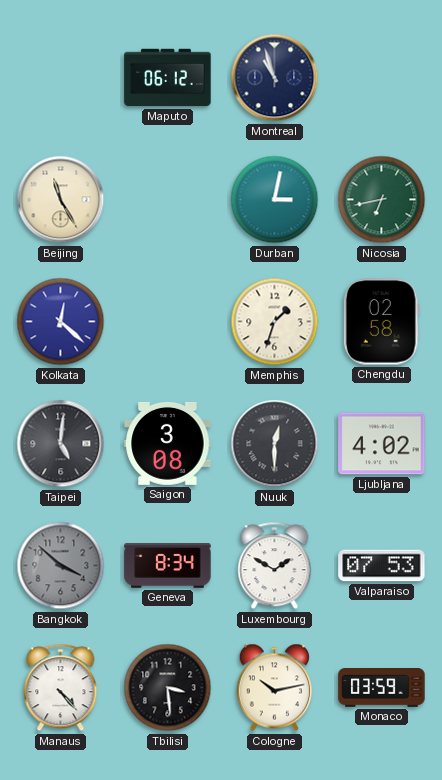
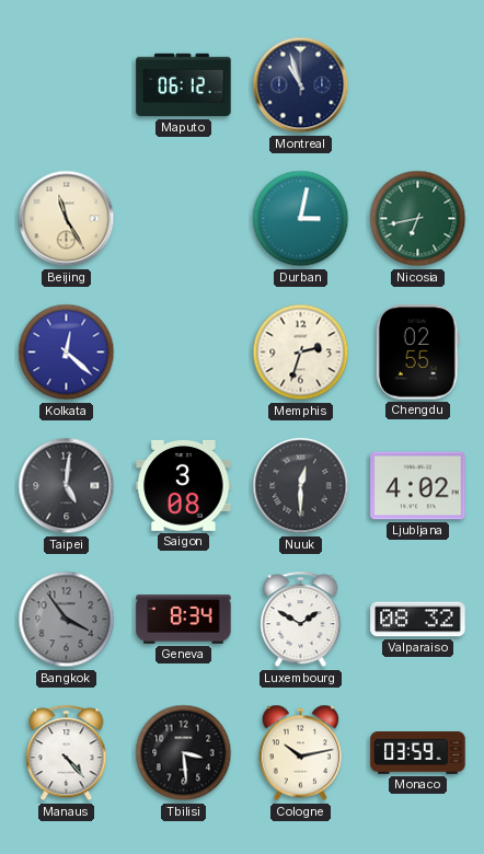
Memphis: 1:33 -> 2:33
Chengdu: 02:58 -> 02:55
Bangkok: 3:52 -> 3:54
Valparaiso: 07:53 -> 08:32
